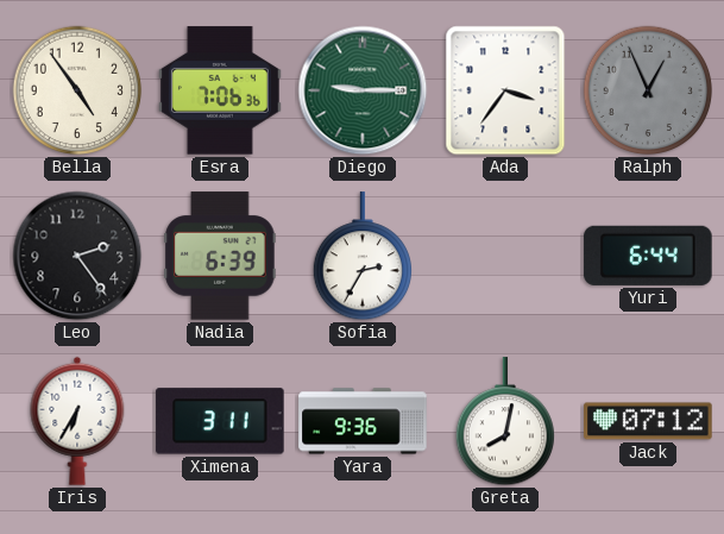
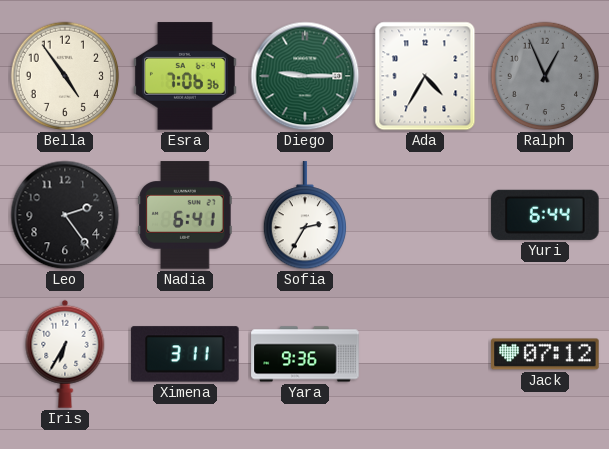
Ada: 3:36 -> 4:35
Nadia: 6:39 -> 6:41
Greta: 8:02 -> none
